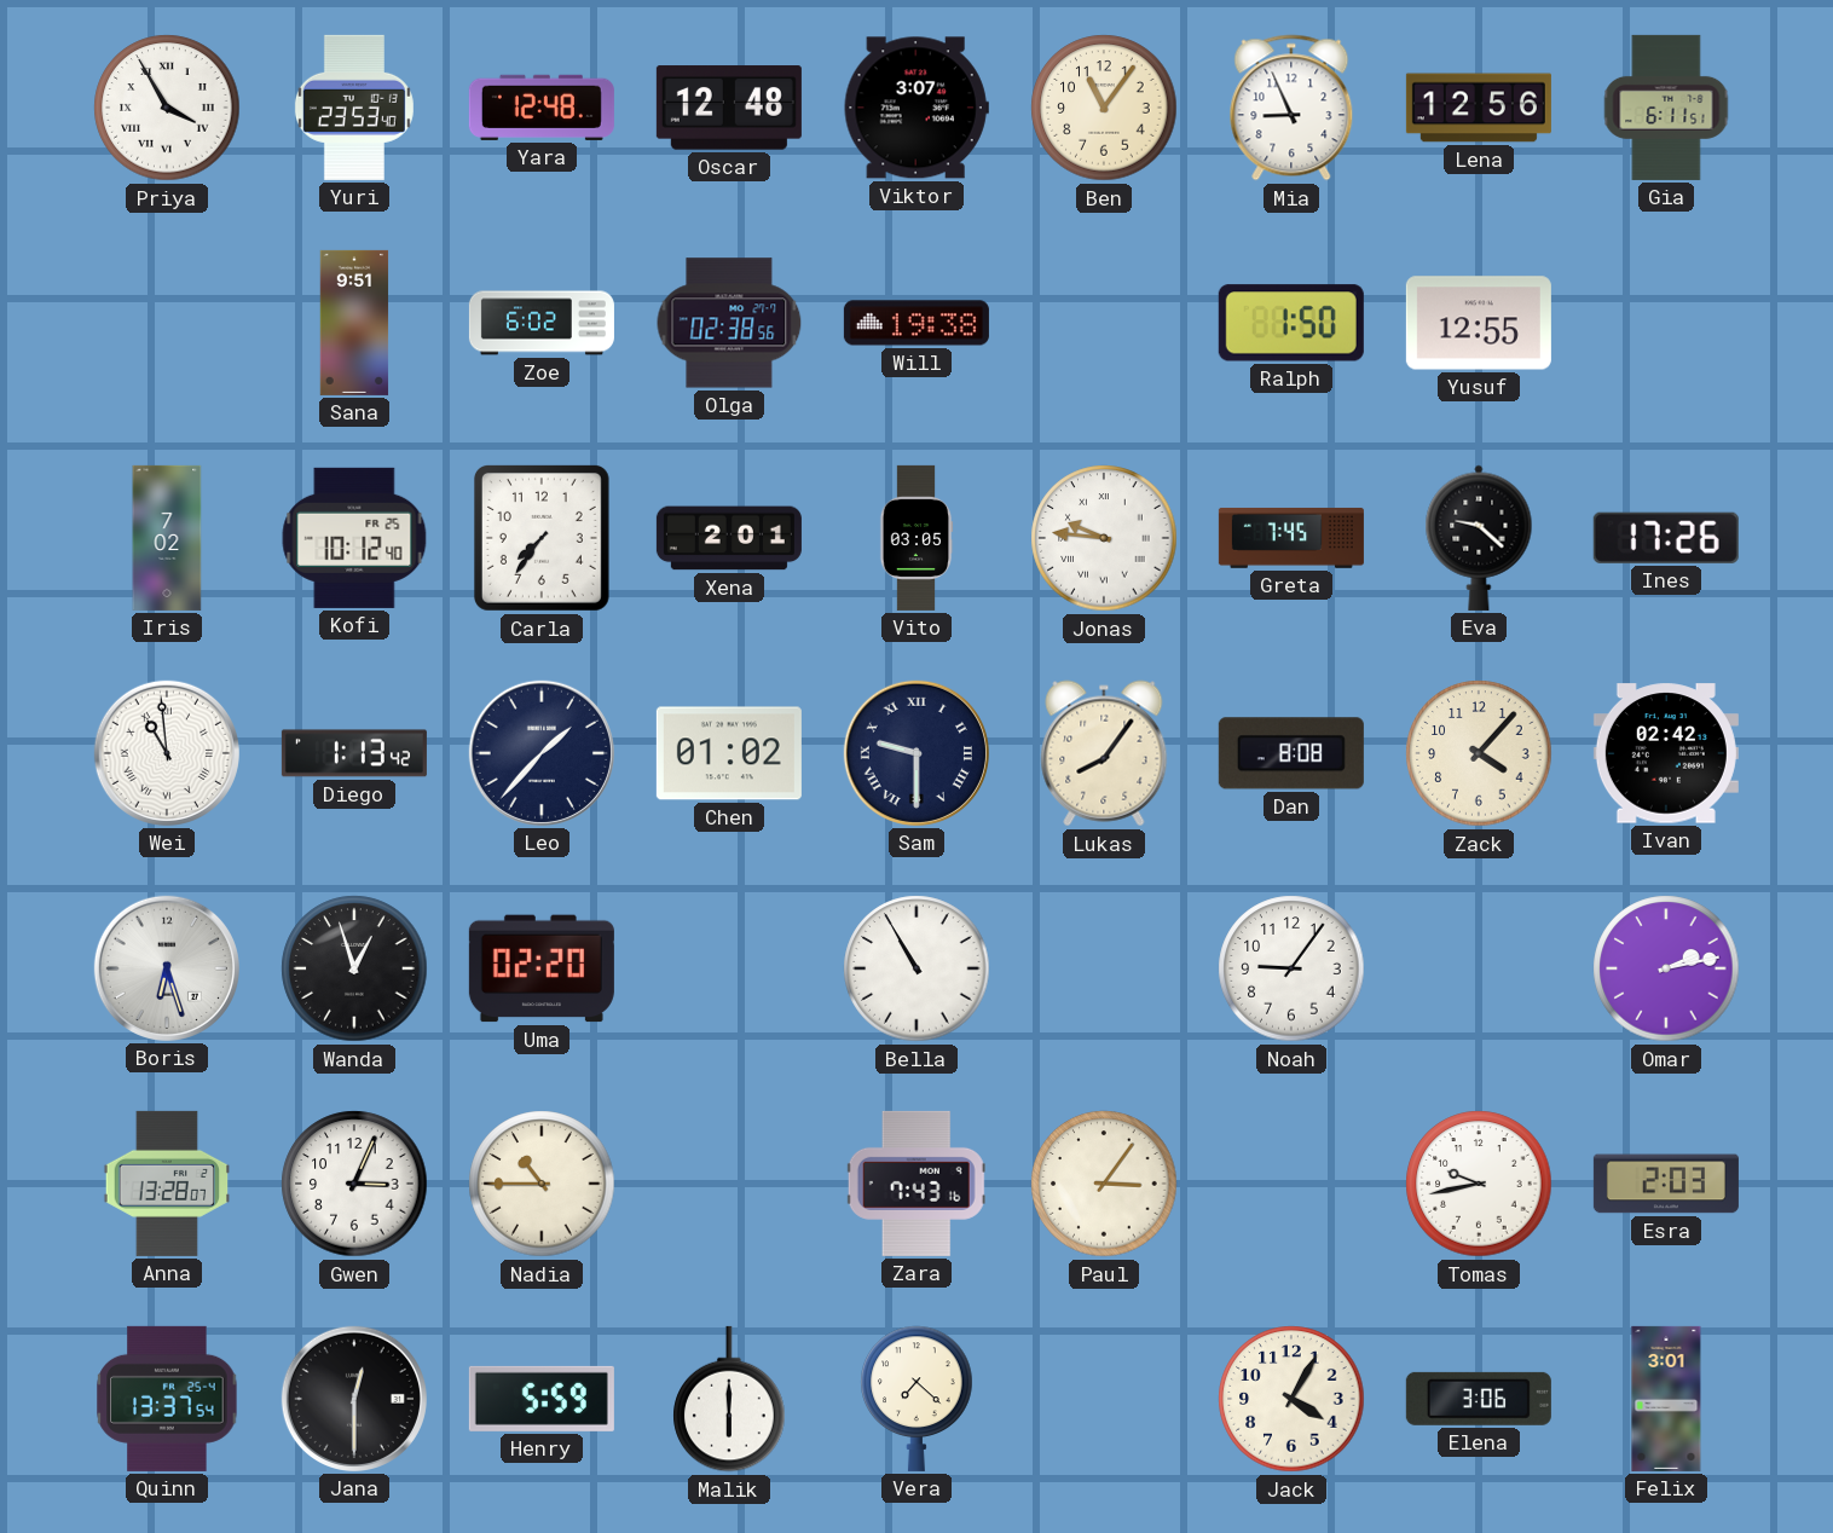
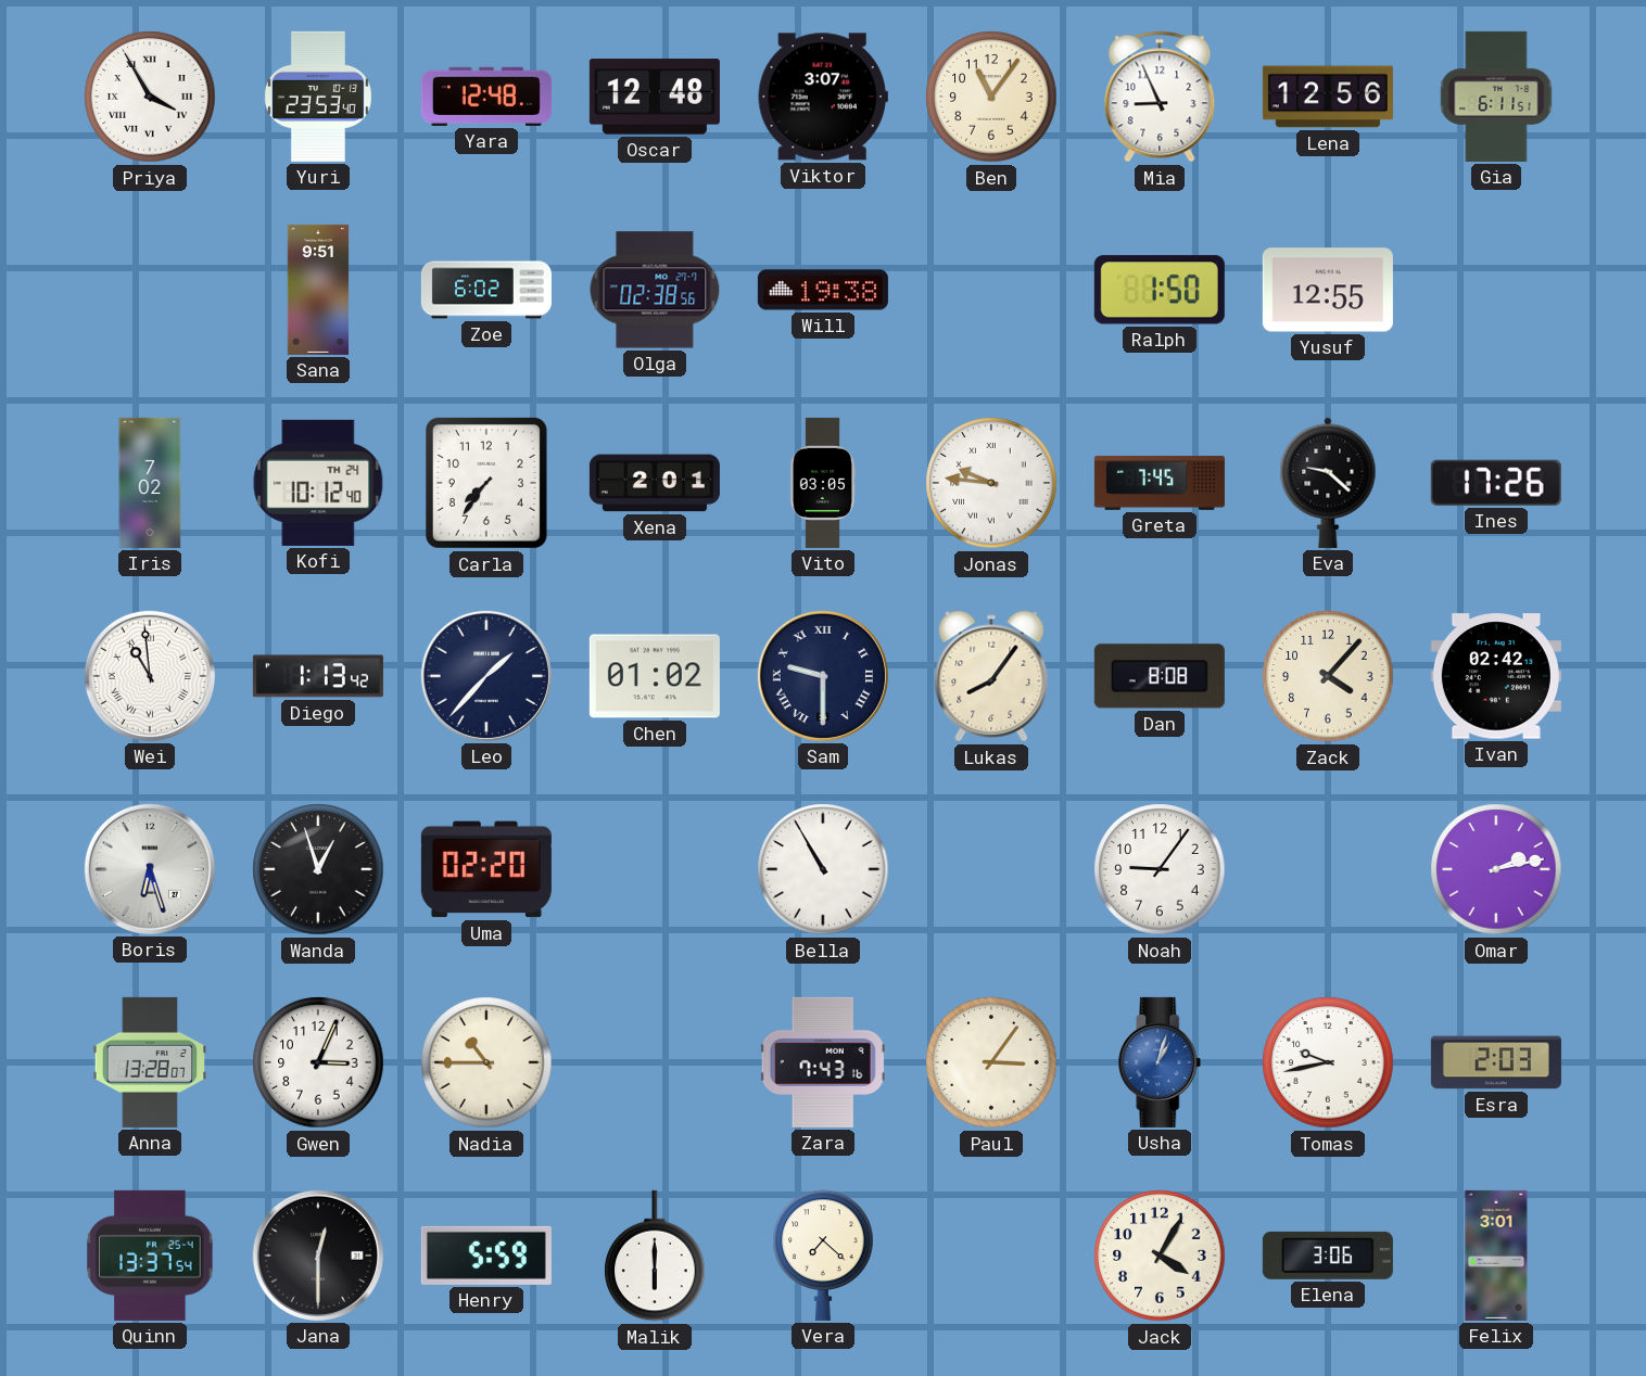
Kofi date: FR 25 -> TH 24
Usha: none -> 1:03
